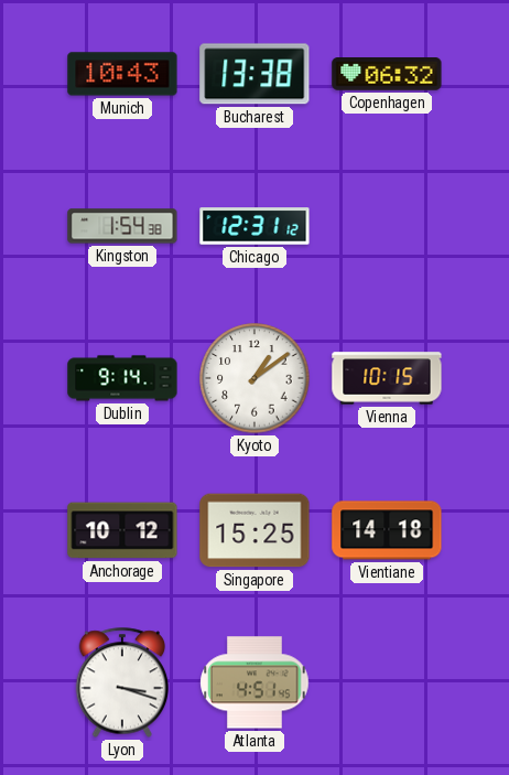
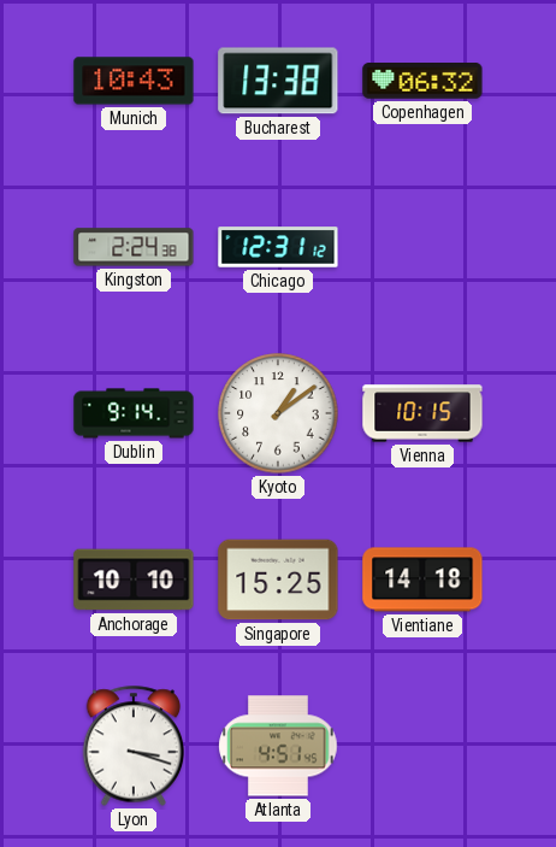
Kingston: 1:54 -> 2:24
Anchorage: 10:12 -> 10:10
